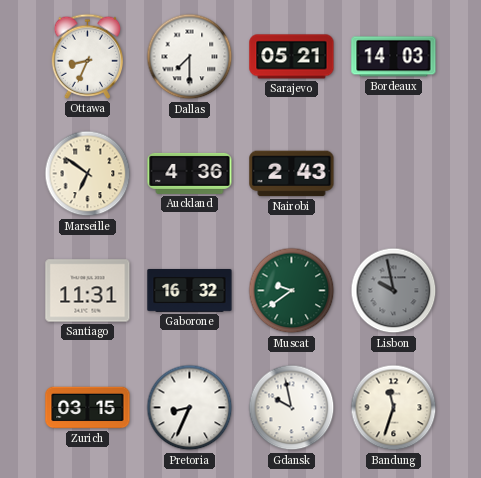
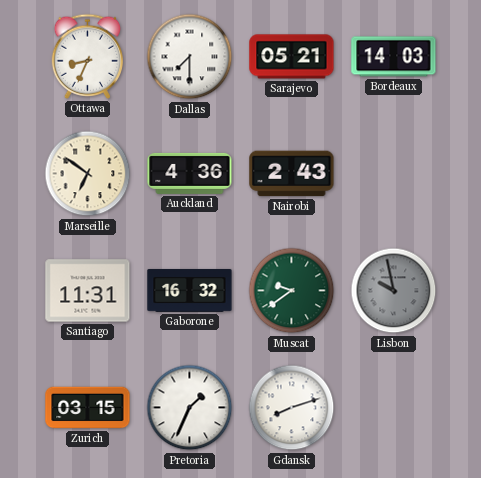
Pretoria: 8:34 -> 1:34
Gdansk: 9:58 -> 8:12
Bandung: 11:33 -> none
